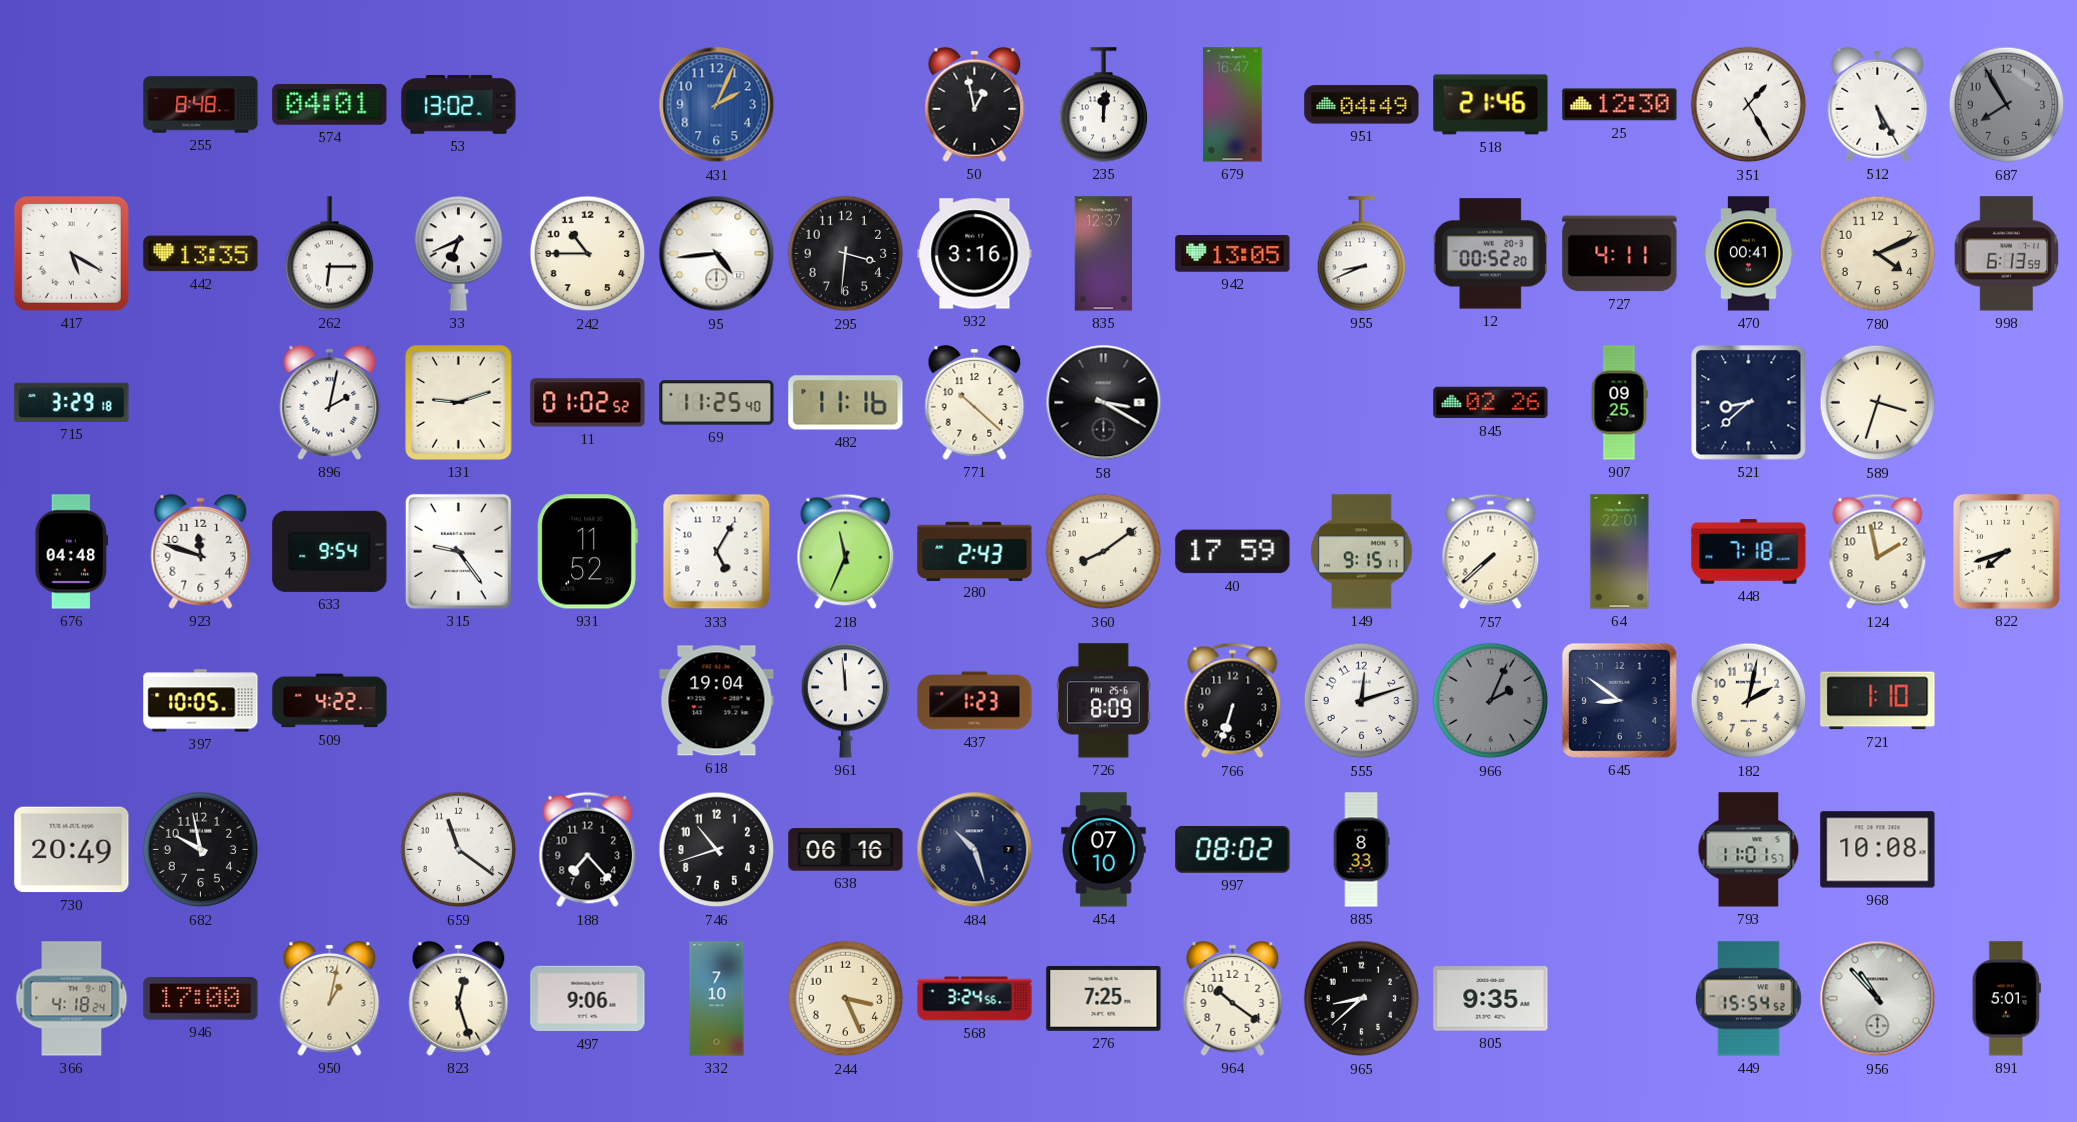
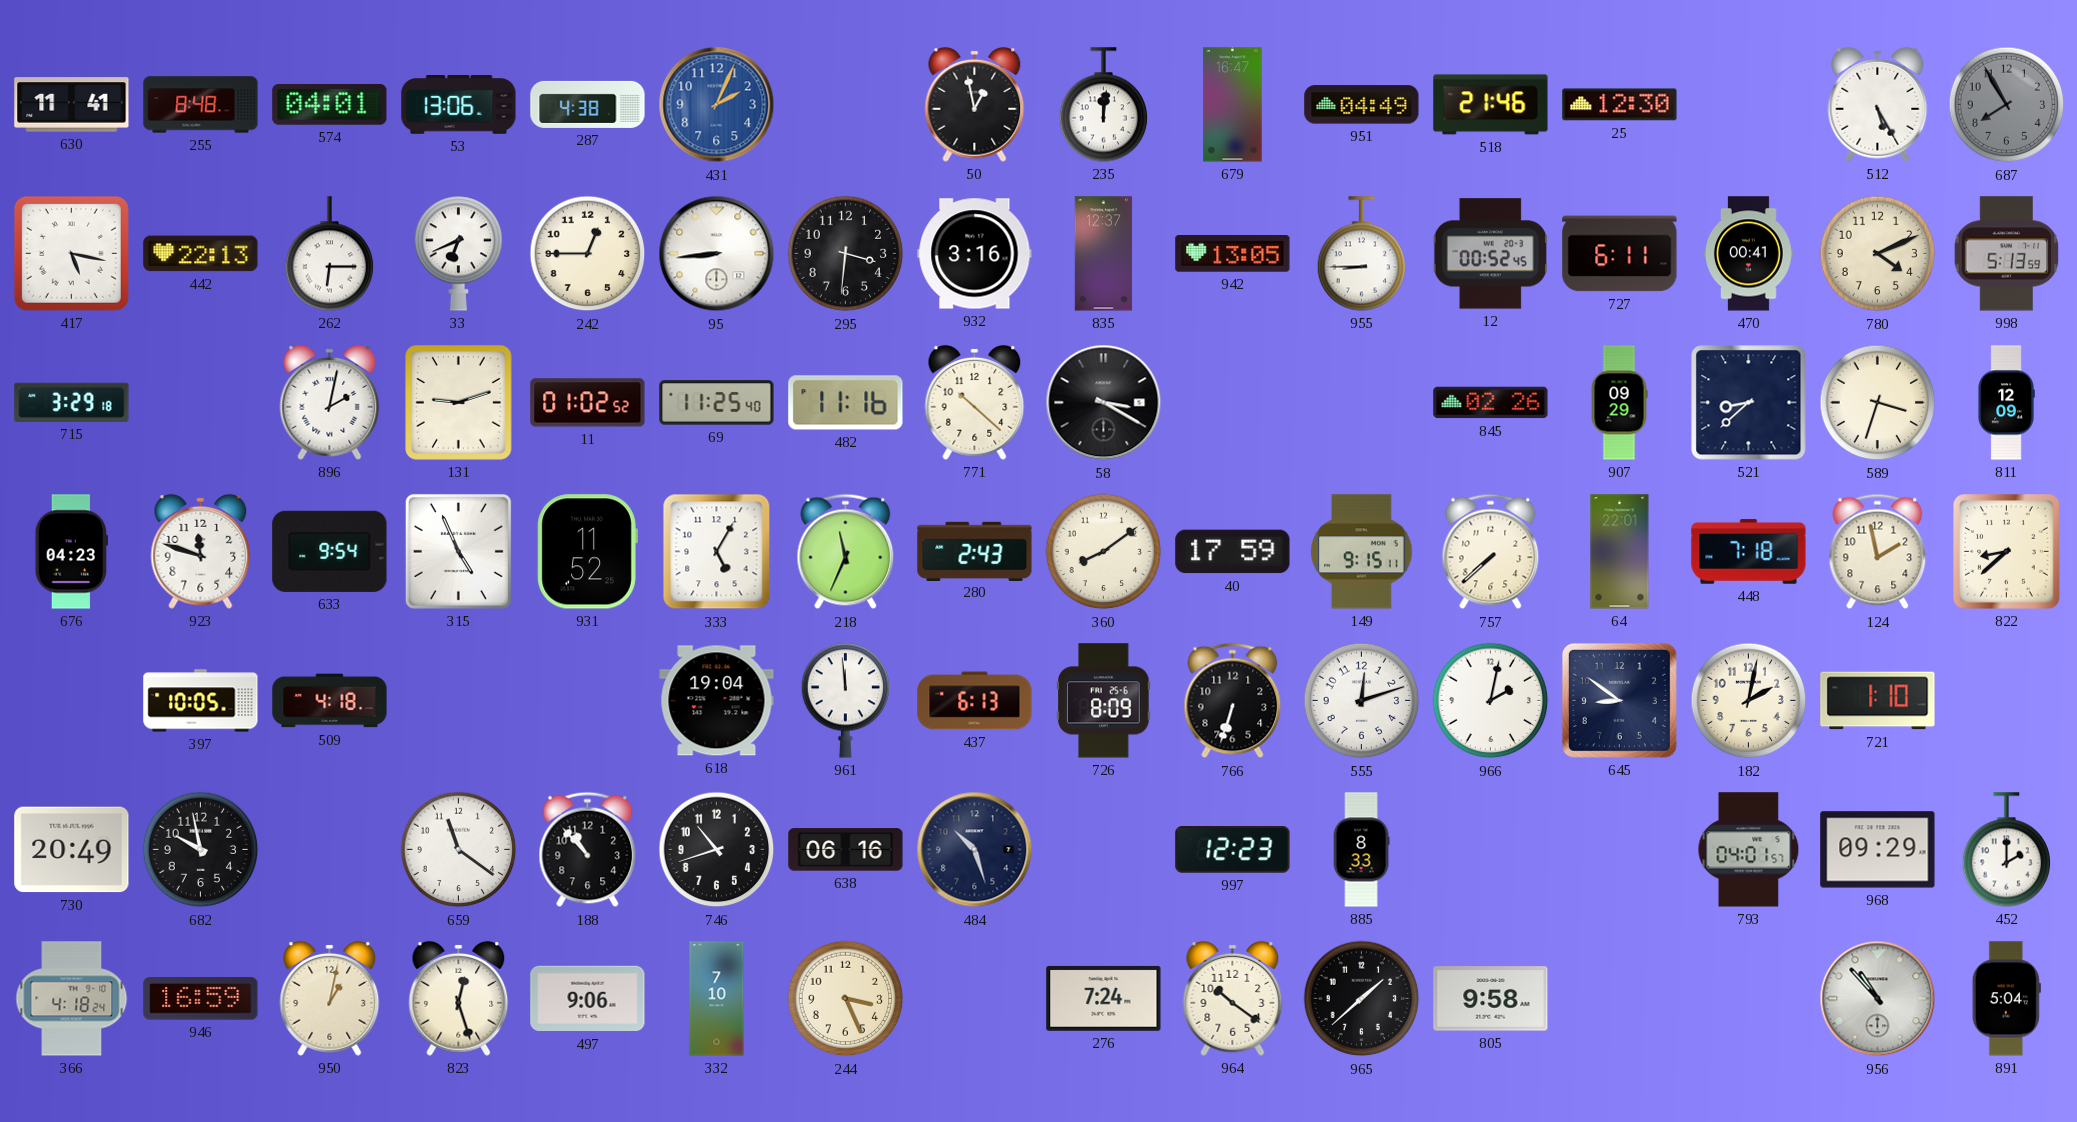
630: none -> 11:41
53: 13:02 -> 13:06
287: none -> 4:38
351: 1:25 -> none
417: 5:20 -> 5:17
442: 13:35 -> 22:13
242: 10:45 -> 12:45
95: 4:44 -> 8:44
955: 8:41 -> 8:45
12: 00:52:20 -> 00:52:45
727: 4:11 -> 6:11
998: 6:13 -> 5:13
907: 09:25 -> 09:29
811: none -> 12:09
676: 04:48 -> 04:23
315: 9:24 -> 4:56
822: 7:42 -> 8:38
509: 4:22 -> 4:18
437: 1:23 -> 6:13
966: 2:04 -> 2:02
966 dial: grey -> white
188: 7:23 -> 10:53
454: 07:10 -> none
997: 08:02 -> 12:23
793: 11:01 -> 04:01
968: 10:08 -> 09:29
452: none -> 2:00
946: 17:00 -> 16:59
568: 3:24 -> none
276: 7:25 -> 7:24
965: 8:38 -> 1:38
805: 9:35 -> 9:58
449: 15:54 -> none
891: 5:01 -> 5:04
